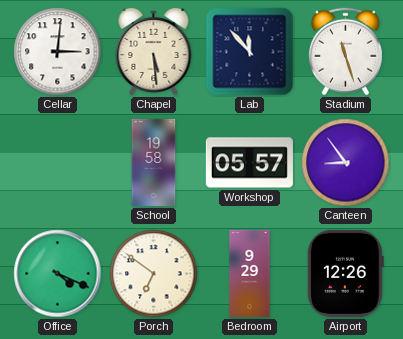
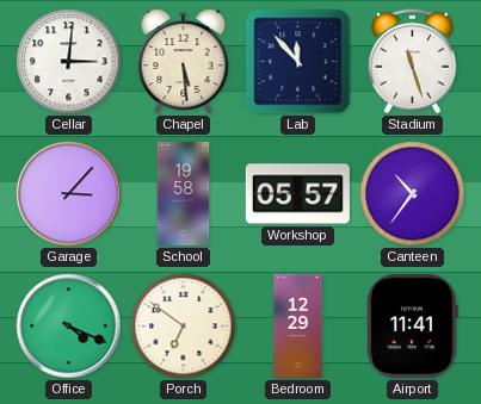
Garage: none -> 3:07
Canteen: 8:54 -> 10:36
Bedroom: 9:29 -> 12:29
Airport: 12:26 -> 11:41
